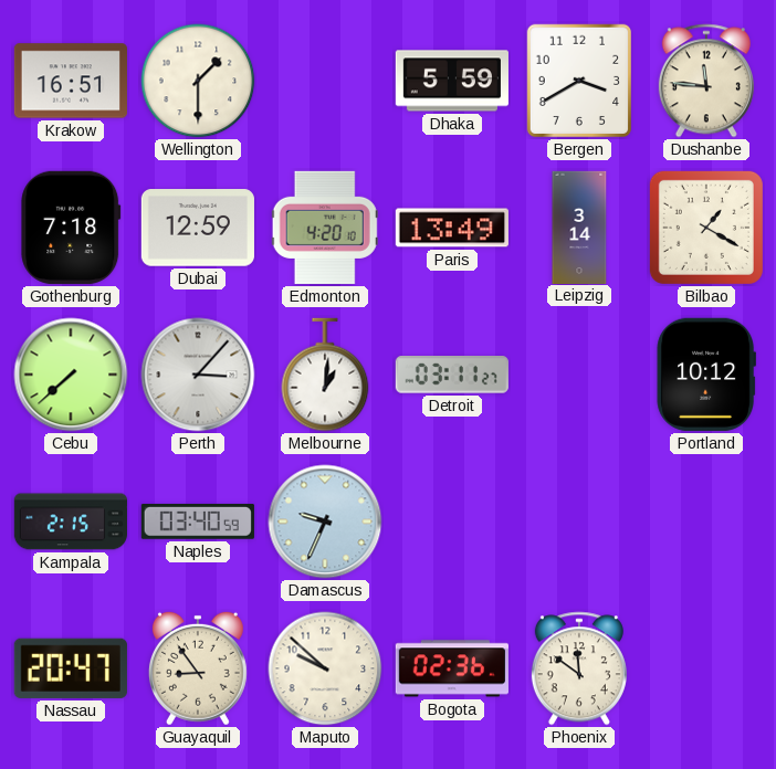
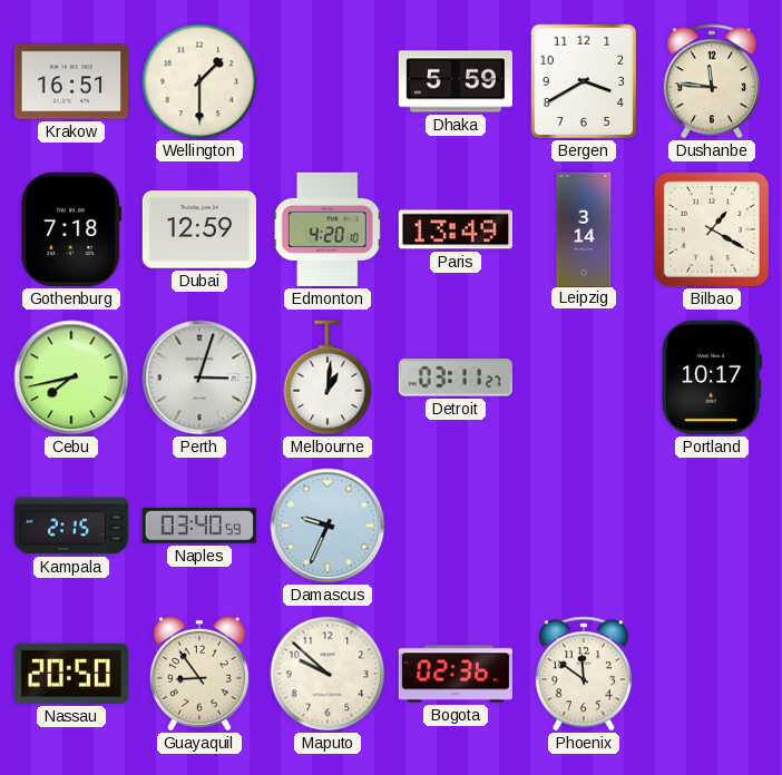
Cebu: 7:38 -> 7:43
Perth: 3:07 -> 3:03
Portland: 10:12 -> 10:17
Nassau: 20:47 -> 20:50
